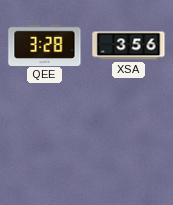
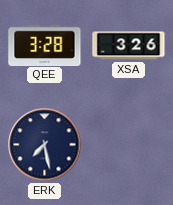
XSA: 3:56 -> 3:26
ERK: none -> 7:28
